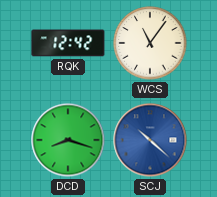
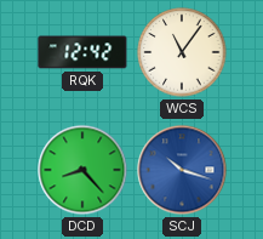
DCD: 8:18 -> 8:23
SCJ: 10:22 -> 10:18
